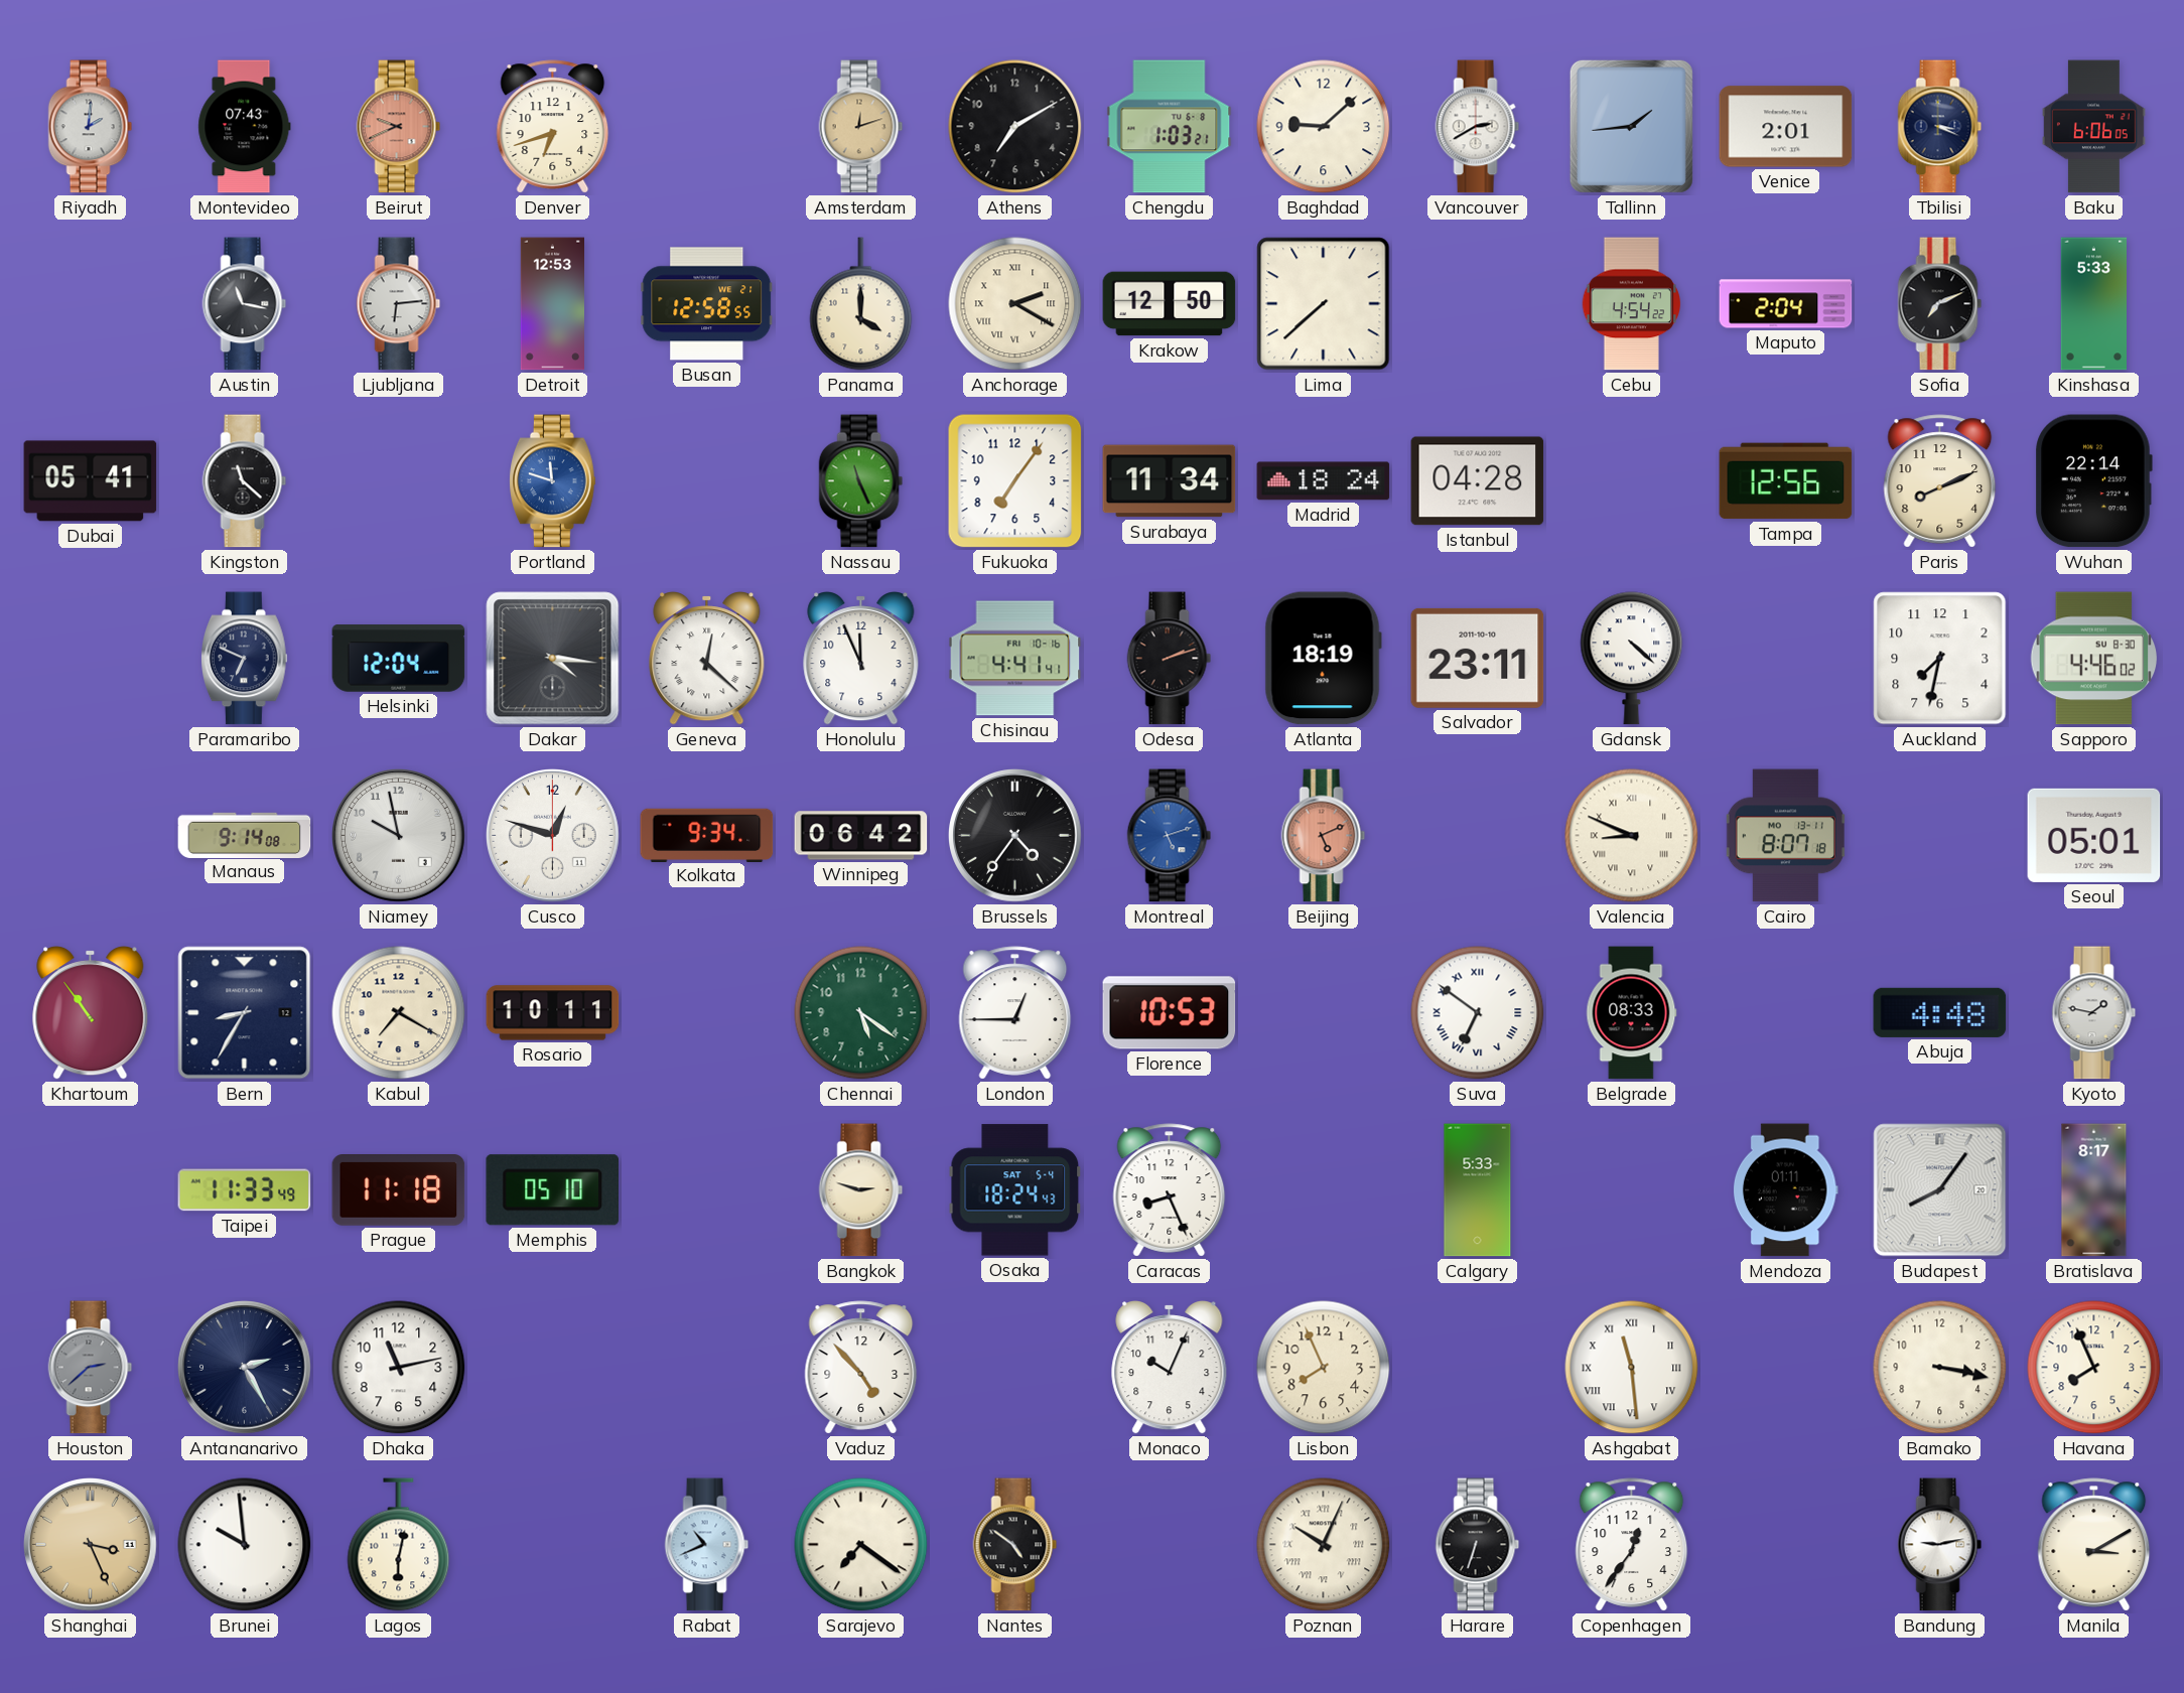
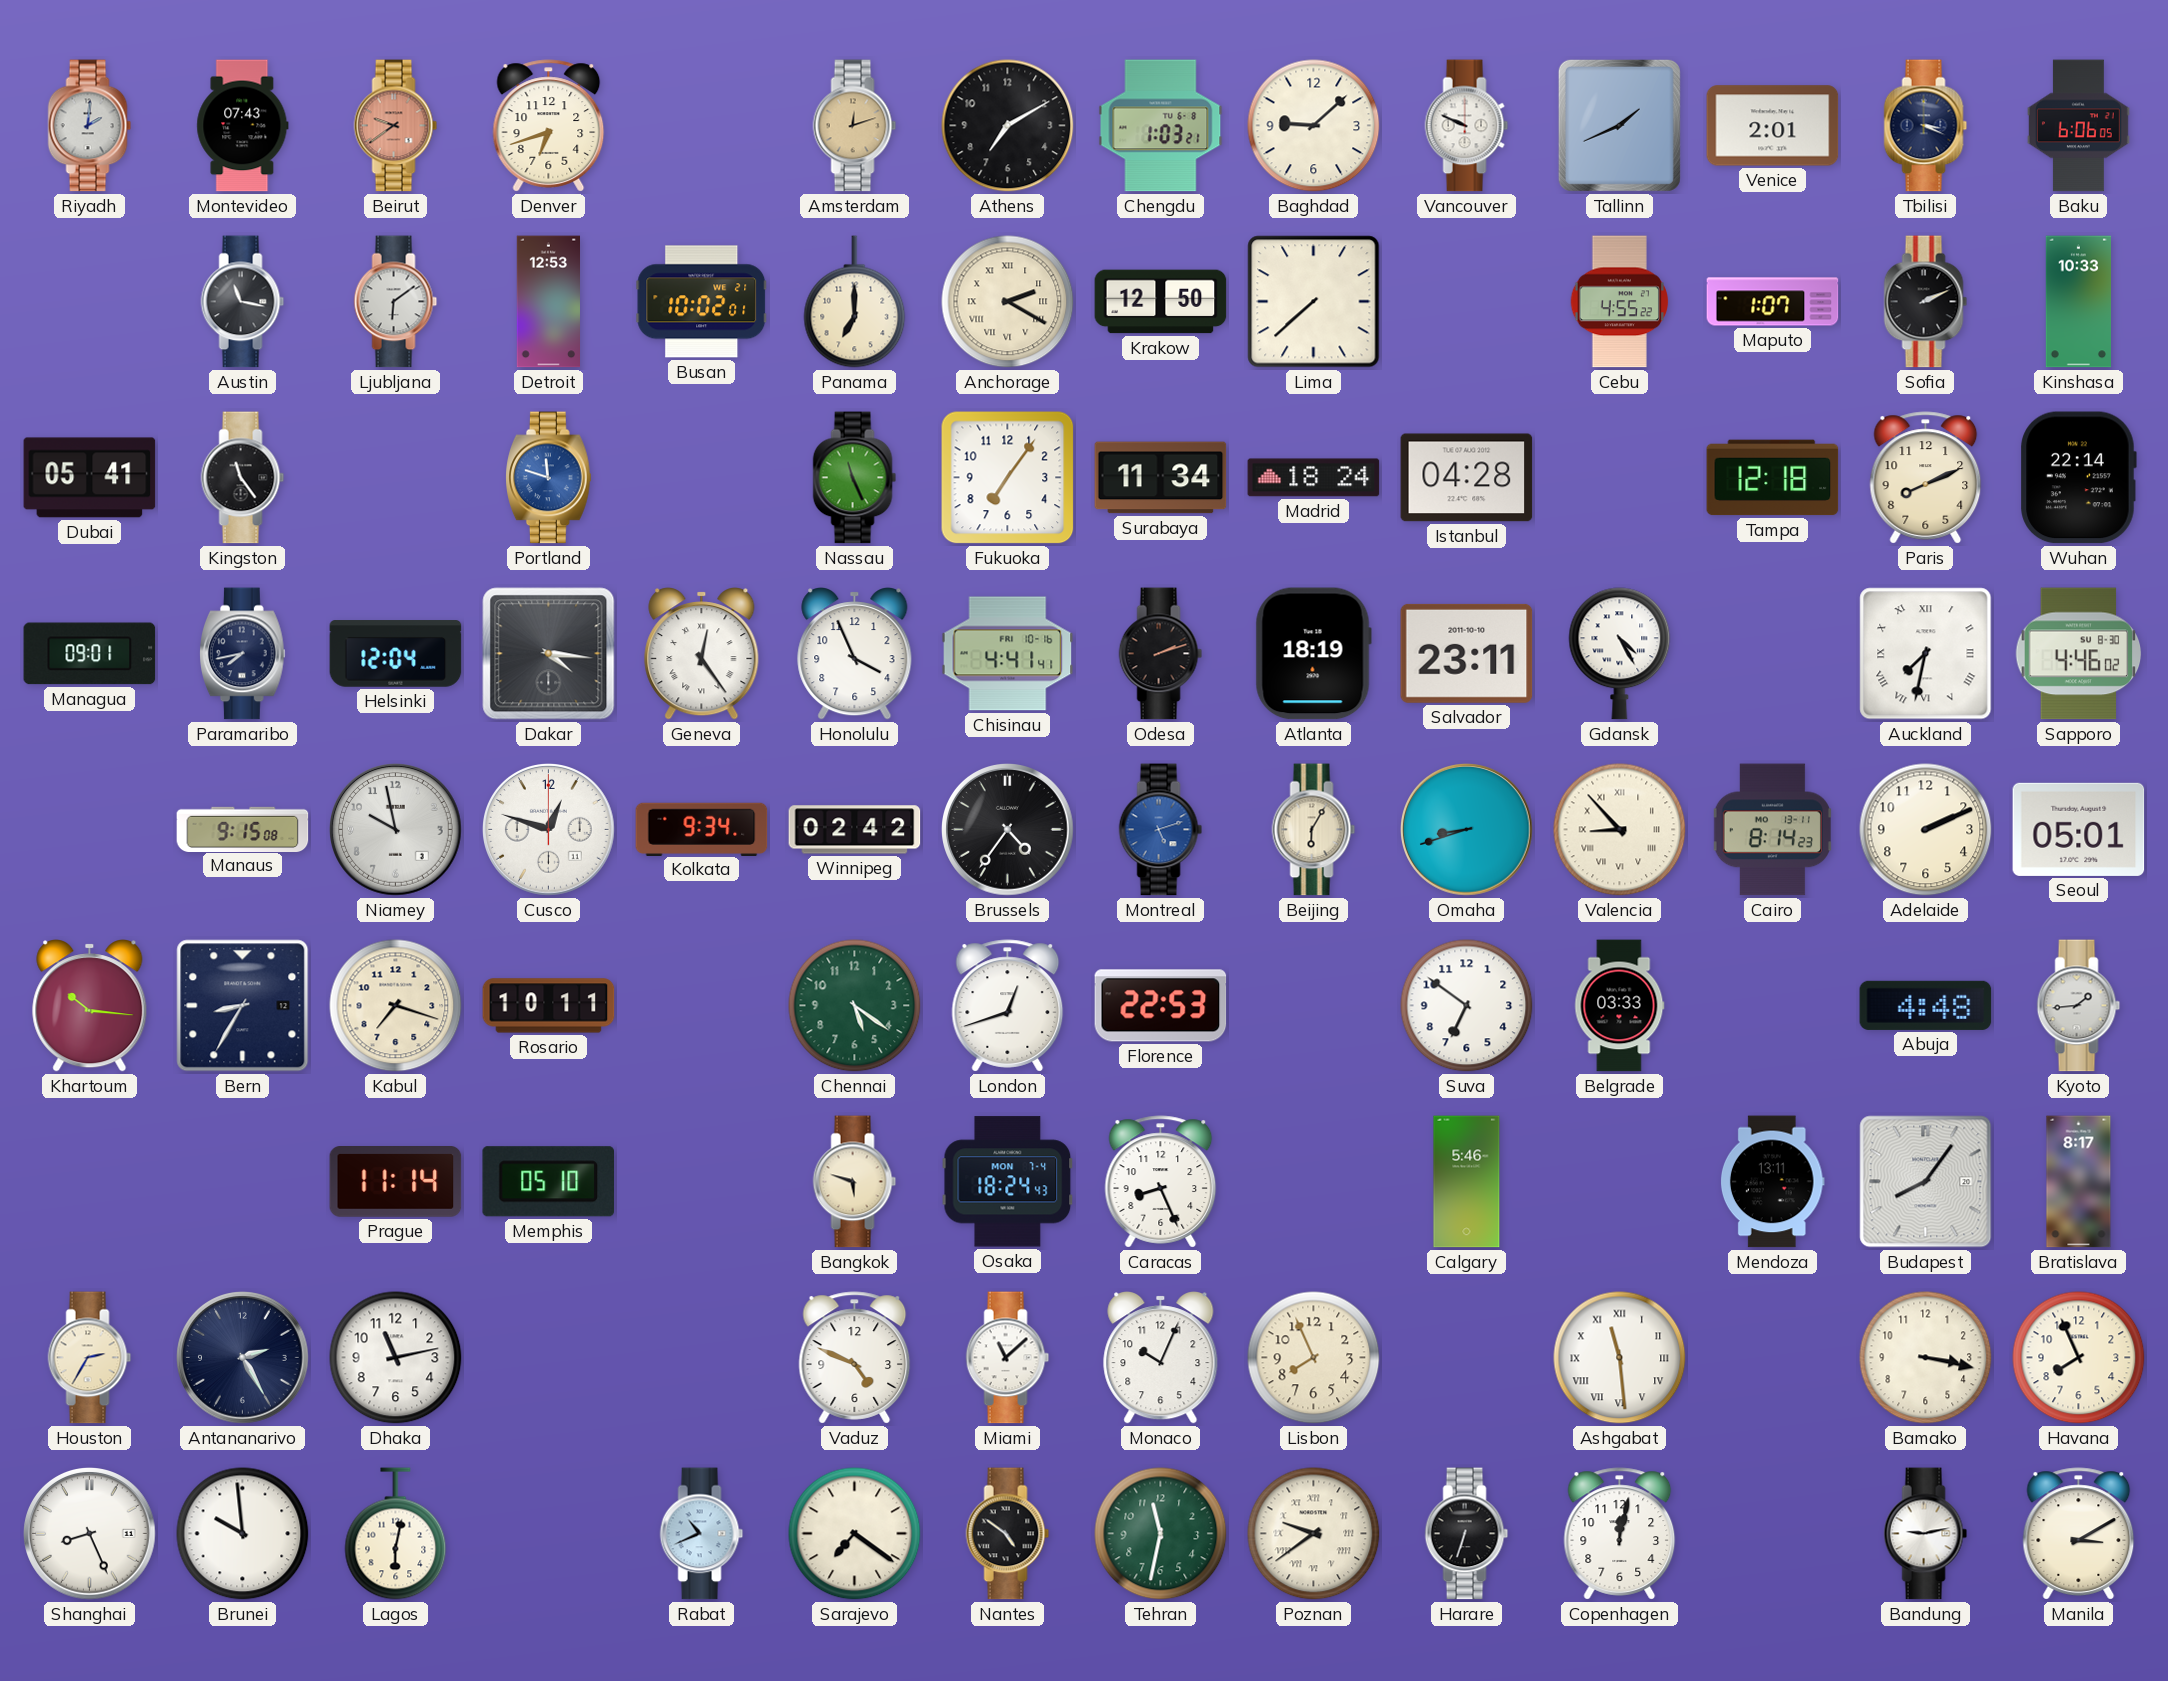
Beirut: 9:41 -> 9:39
Vancouver: 2:40 -> 9:49
Tallinn: 1:44 -> 1:41
Ljubljana: 6:14 -> 6:09
Busan: 12:58 -> 10:02
Panama: 4:00 -> 7:00
Cebu: 4:54 -> 4:55
Maputo: 2:04 -> 1:07
Sofia: 7:11 -> 2:11
Kinshasa: 5:33 -> 10:33
Kingston: 11:22 -> 11:24
Tampa: 12:56 -> 12:18
Managua: none -> 09:01
Paramaribo: 6:49 -> 7:43
Geneva: 12:22 -> 12:24
Honolulu: 11:56 -> 3:56
Gdansk: 4:22 -> 4:25
Auckland numerals: Arabic -> Roman
Manaus: 9:14 -> 9:15
Winnipeg: 06:42 -> 02:42
Beijing: 5:11 -> 6:05
Beijing dial: salmon -> cream
Omaha: none -> 8:42
Valencia: 8:49 -> 8:53
Cairo: 8:07 -> 8:14
Adelaide: none -> 2:11
Khartoum: 10:54 -> 10:16
Kabul: 7:20 -> 7:18
London: 12:45 -> 12:42
Florence: 10:53 -> 22:53
Suva numerals: Roman -> Arabic
Belgrade: 08:33 -> 03:33
Kyoto: 1:47 -> 1:44
Taipei: 11:33 -> none
Prague: 11:18 -> 11:14
Bangkok: 2:48 -> 5:48
Osaka date: SAT 5-4 -> MON 7-4
Calgary: 5:33 -> 5:46
Mendoza: 01:11 -> 13:11
Houston: 2:38 -> 2:35
Houston dial: grey -> cream
Vaduz: 4:53 -> 4:49
Miami: none -> 11:08
Shanghai: 3:26 -> 8:26
Shanghai dial: champagne -> white
Tehran: none -> 11:32
Poznan: 10:04 -> 9:39
Copenhagen: 12:36 -> 12:02
